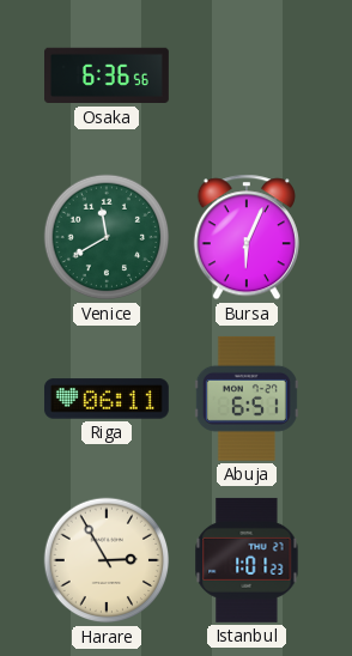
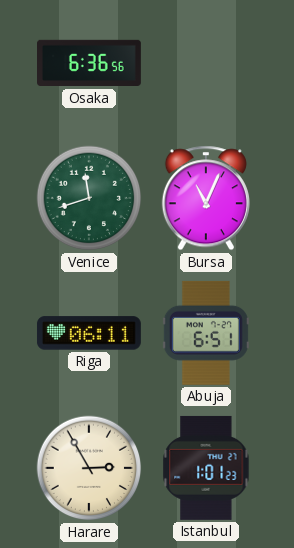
Venice: 11:40 -> 11:42
Bursa: 6:04 -> 11:04
